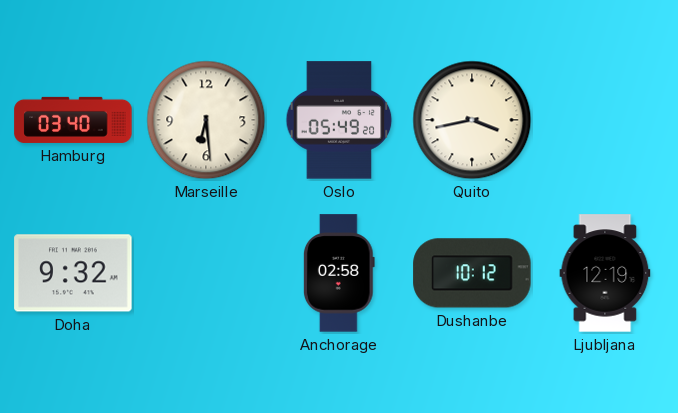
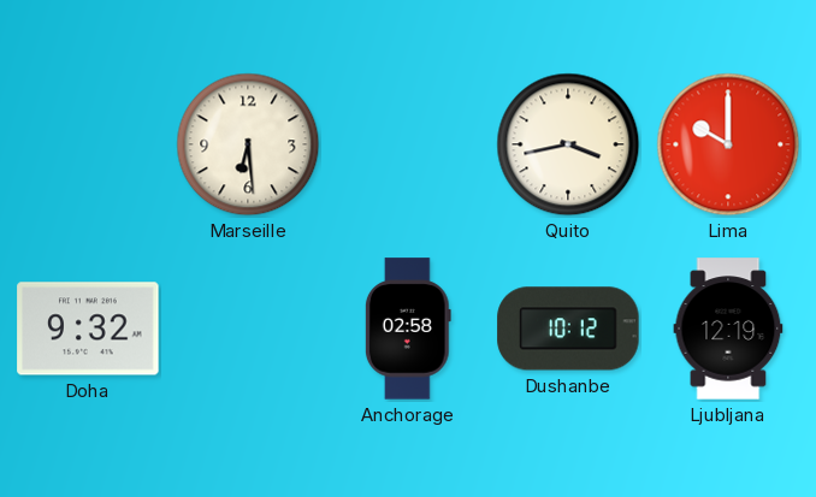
Hamburg: 03:40 -> none
Oslo: 05:49 -> none
Lima: none -> 10:00
